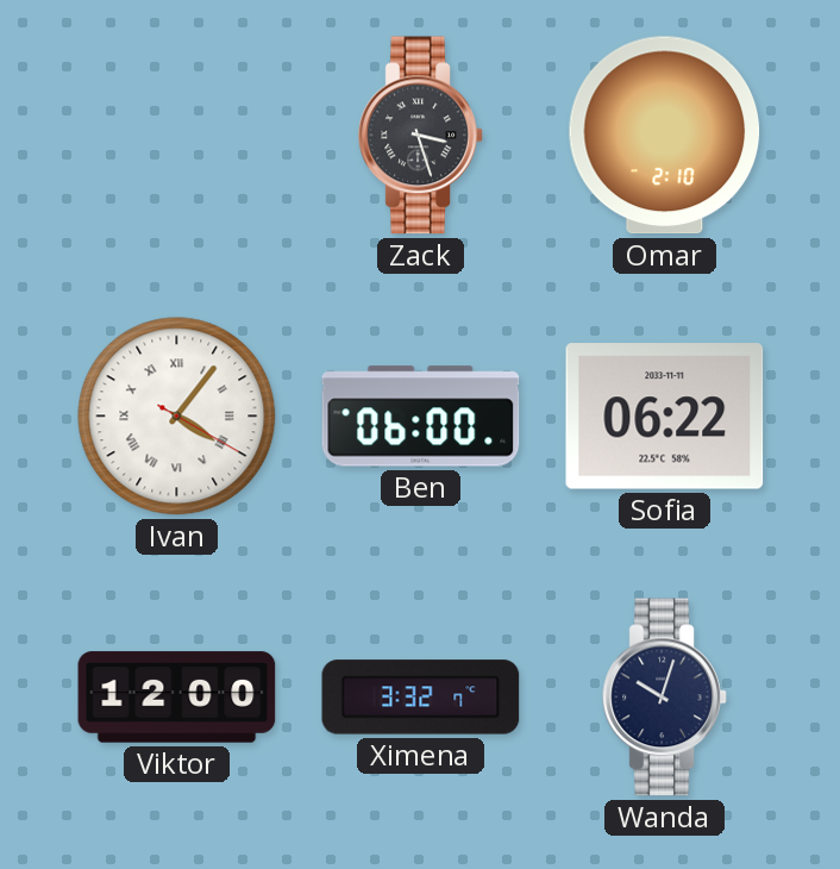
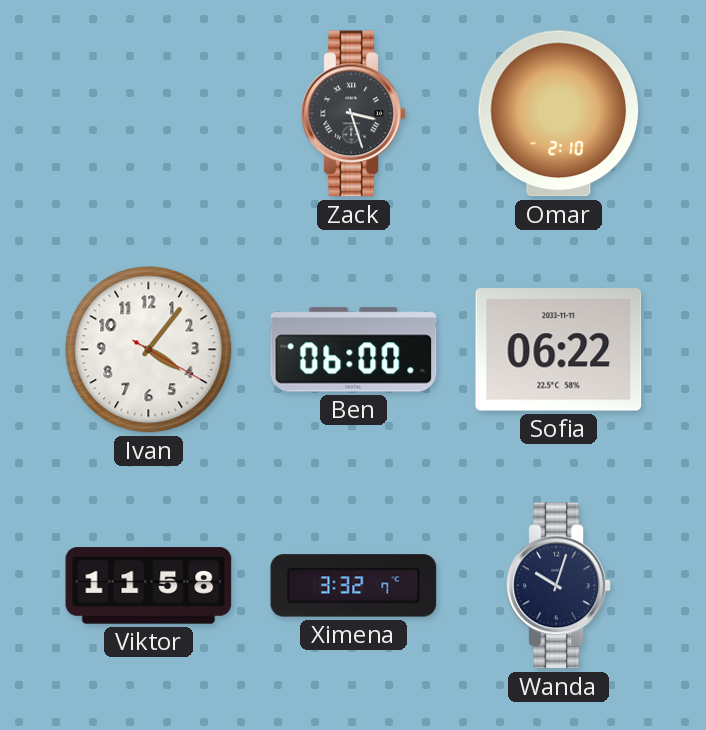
Ivan numerals: Roman -> Arabic
Viktor: 12:00 -> 11:58
